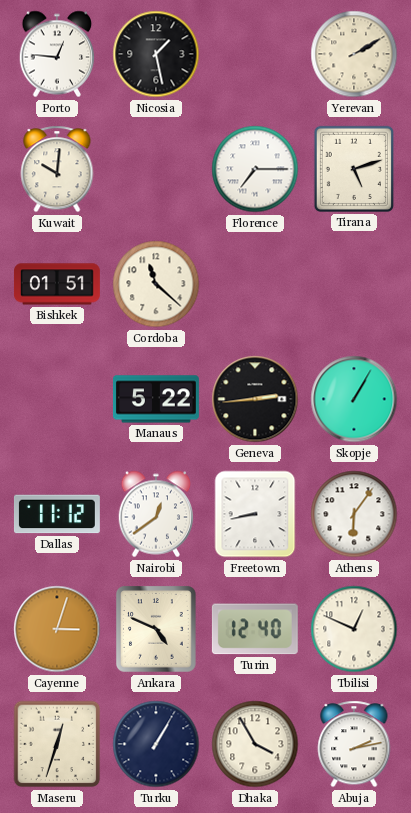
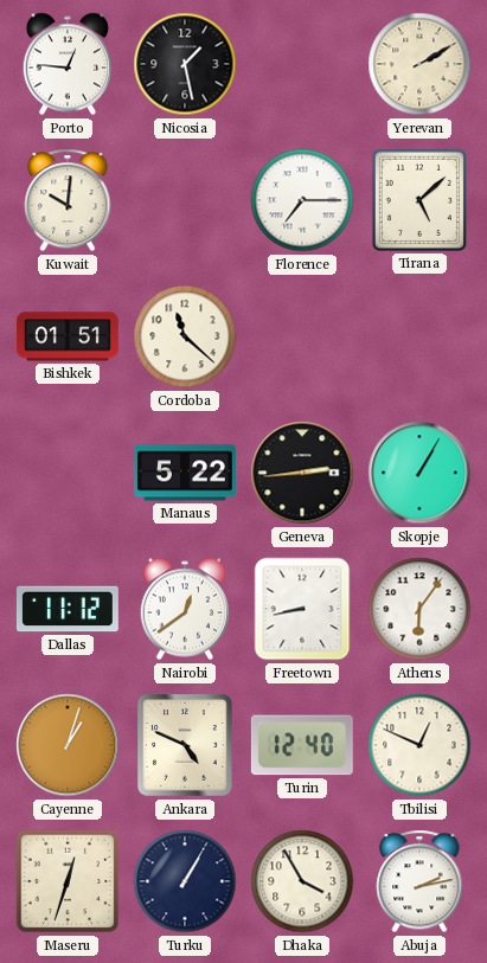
Tirana: 5:12 -> 5:08
Cayenne: 3:03 -> 1:03
